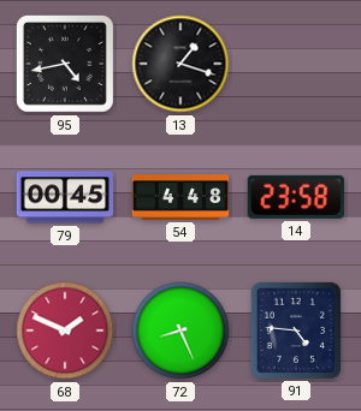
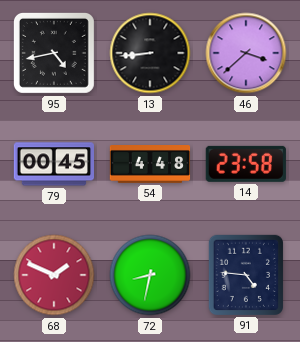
13: 1:18 -> 8:44
46: none -> 3:38
72: 8:26 -> 8:32
